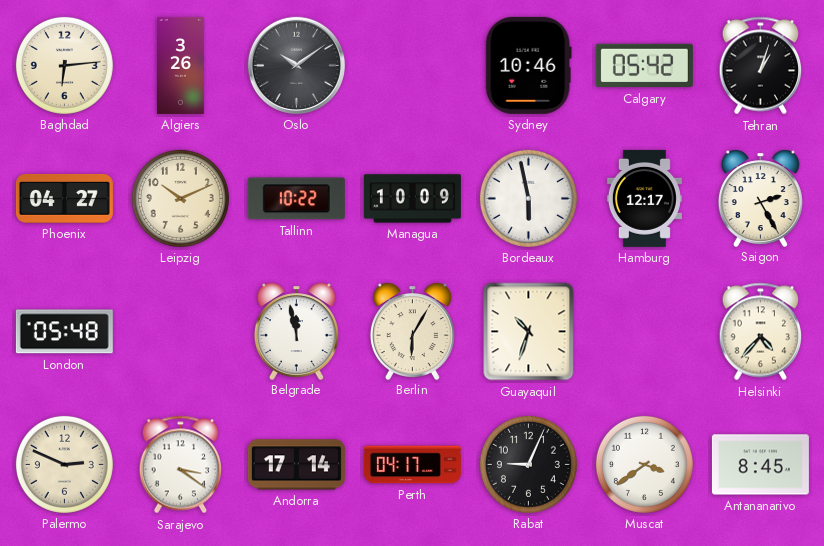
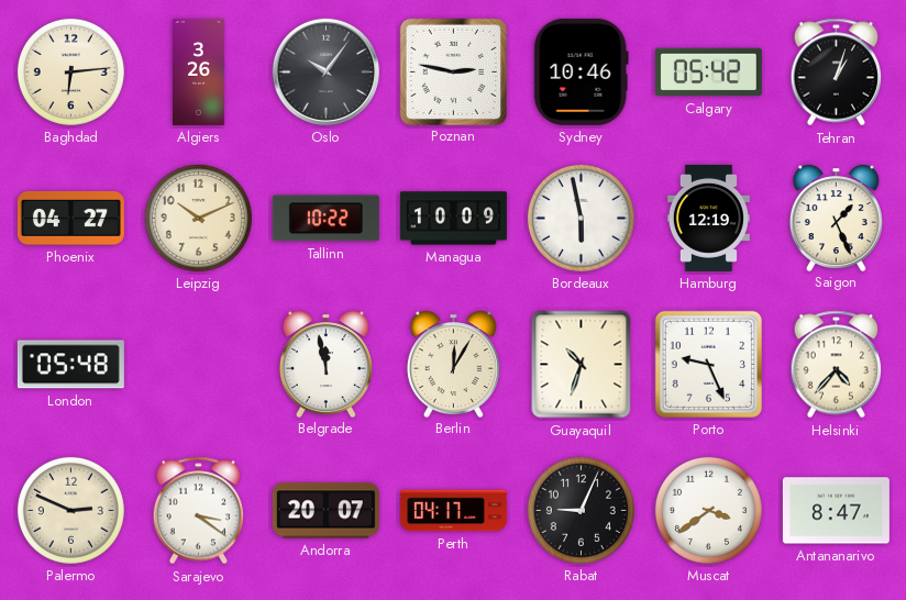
Oslo: 10:09 -> 10:06
Poznan: none -> 2:47
Hamburg: 12:17 -> 12:19
Saigon: 2:25 -> 1:26
Berlin: 6:05 -> 12:05
Porto: none -> 9:26
Andorra: 17:14 -> 20:07
Antananarivo: 8:45 -> 8:47
